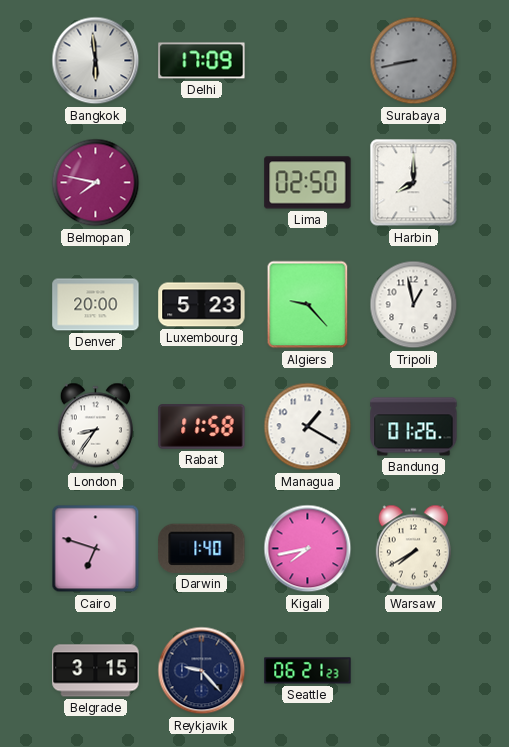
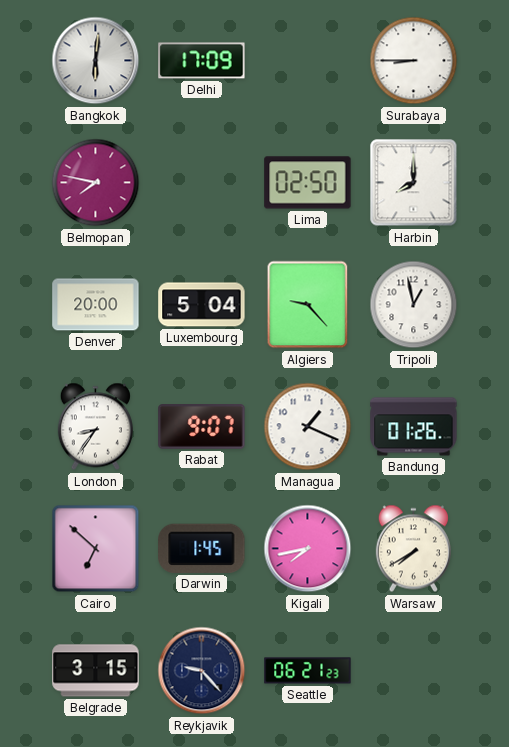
Bangkok: 5:59 -> 6:01
Surabaya: 8:43 -> 8:45
Surabaya dial: grey -> white
Luxembourg: 5:23 -> 5:04
Rabat: 11:58 -> 9:07
Managua: 1:20 -> 1:19
Cairo: 6:48 -> 6:52
Darwin: 1:40 -> 1:45
